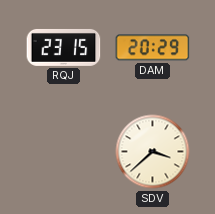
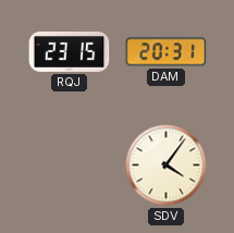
DAM: 20:29 -> 20:31
SDV: 3:38 -> 4:06
